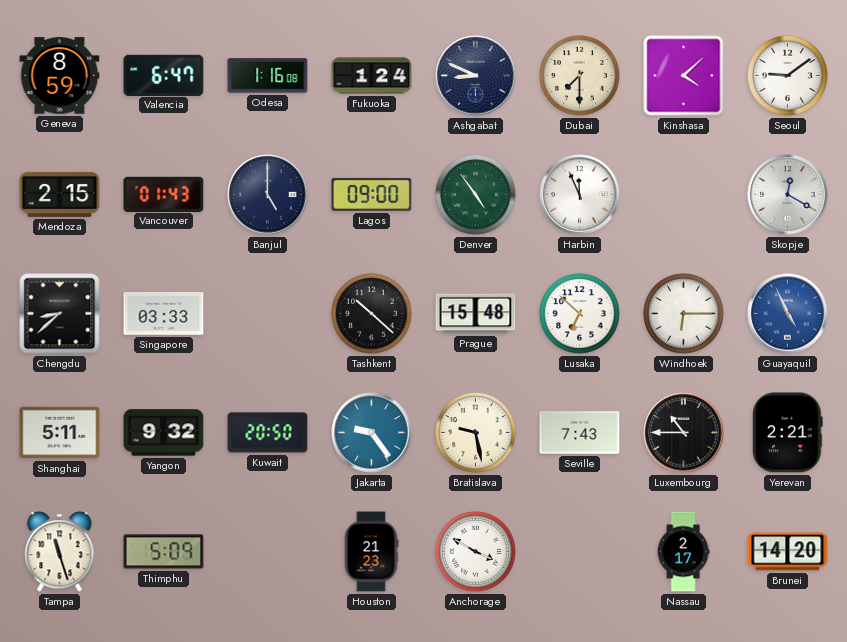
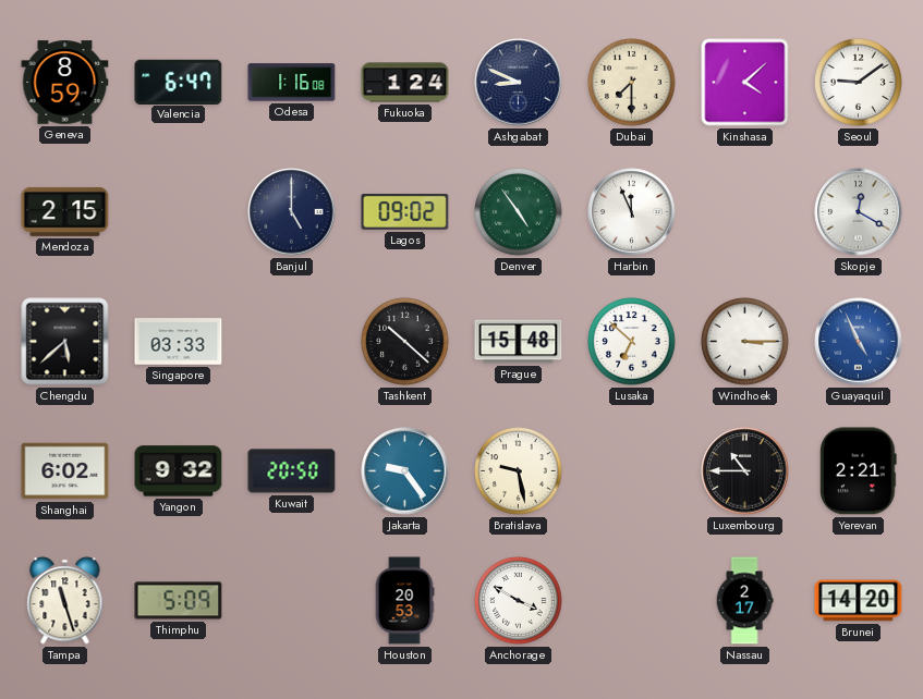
Vancouver: 01:43 -> none
Lagos: 09:00 -> 09:02
Chengdu: 8:38 -> 5:38
Windhoek: 6:15 -> 3:15
Shanghai: 5:11 -> 6:02
Seville: 7:43 -> none
Houston: 21:23 -> 20:53
